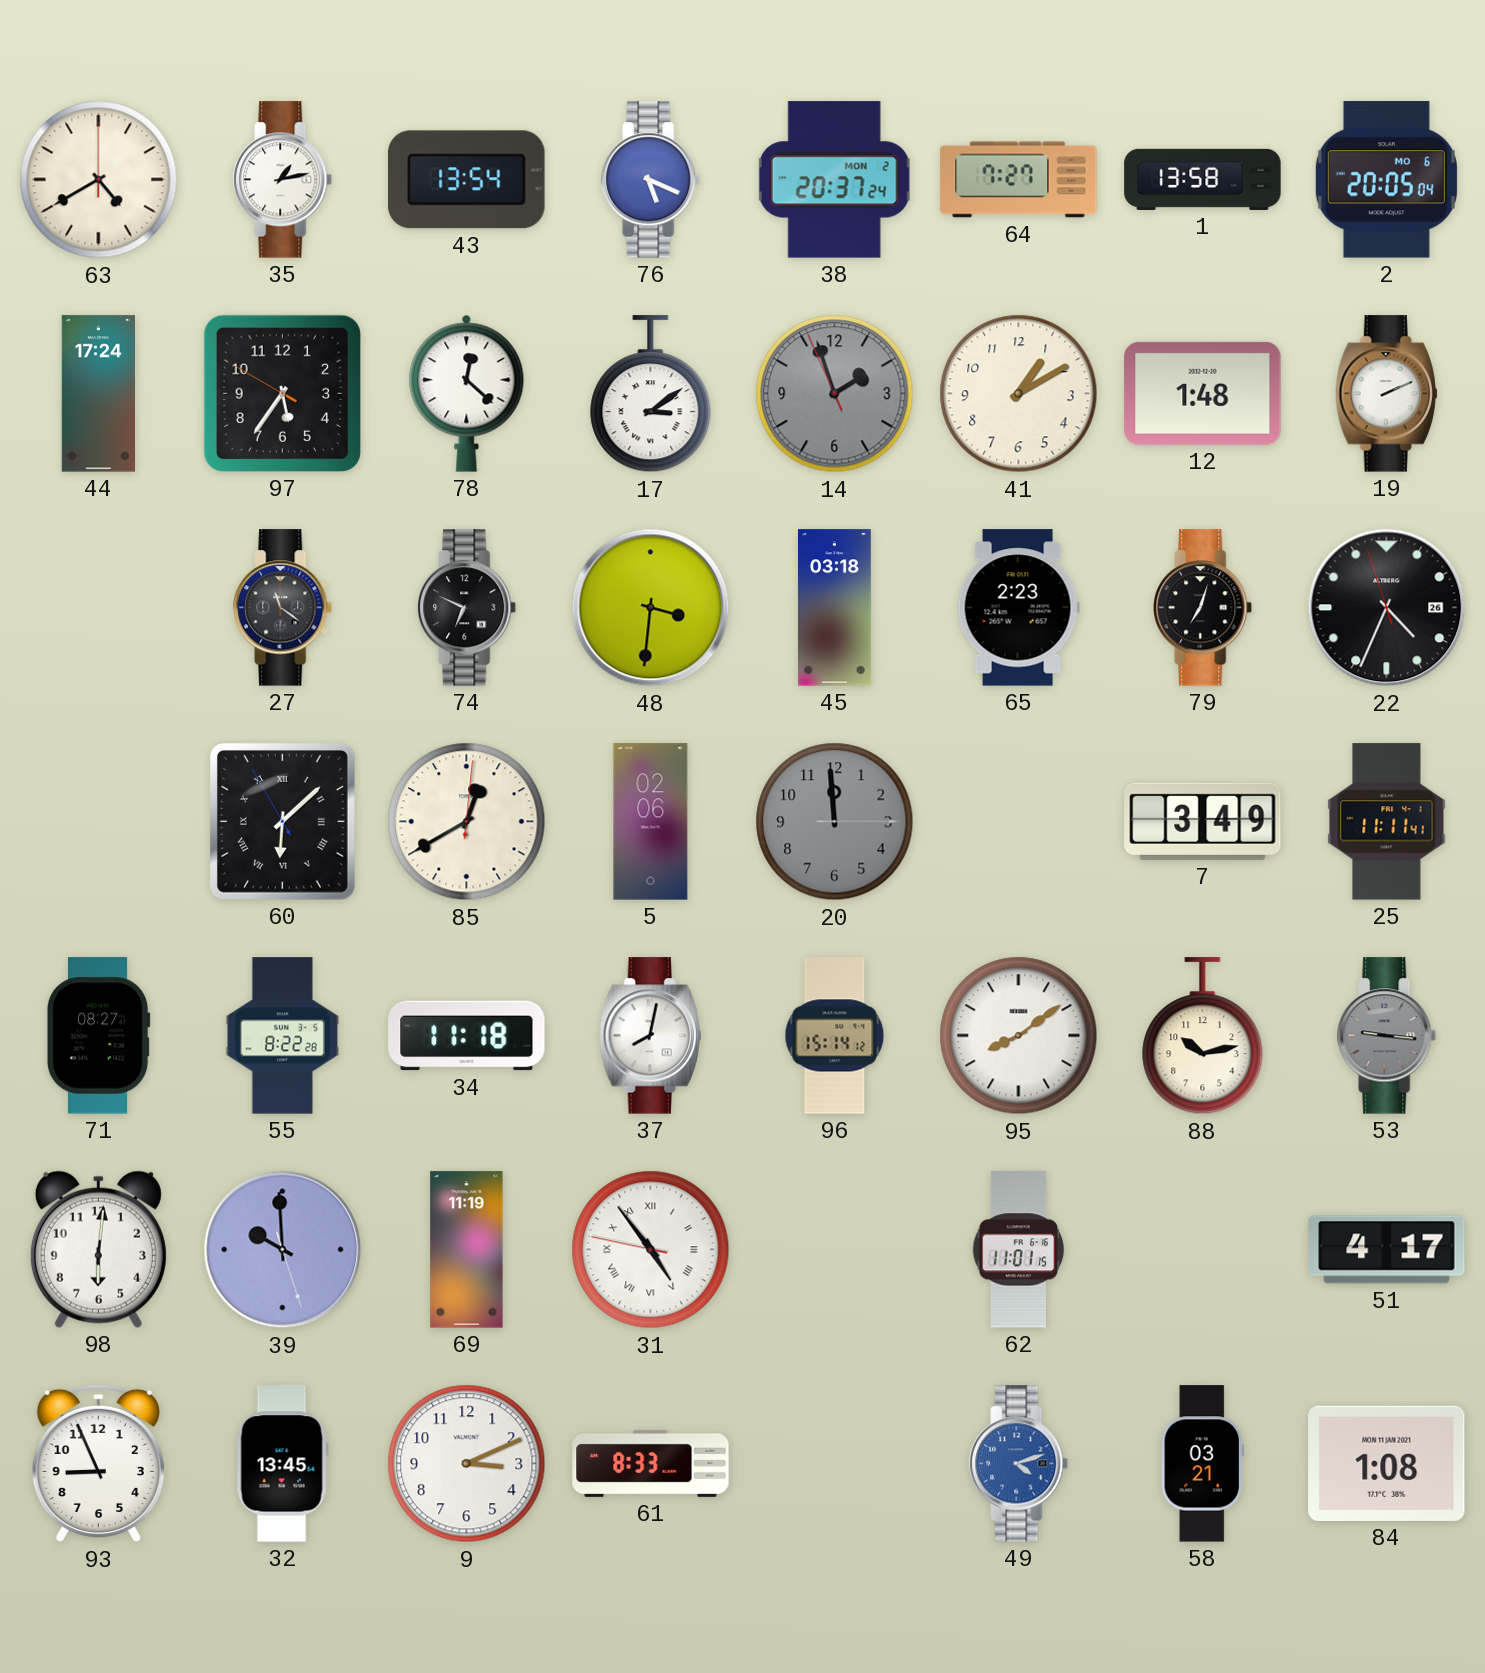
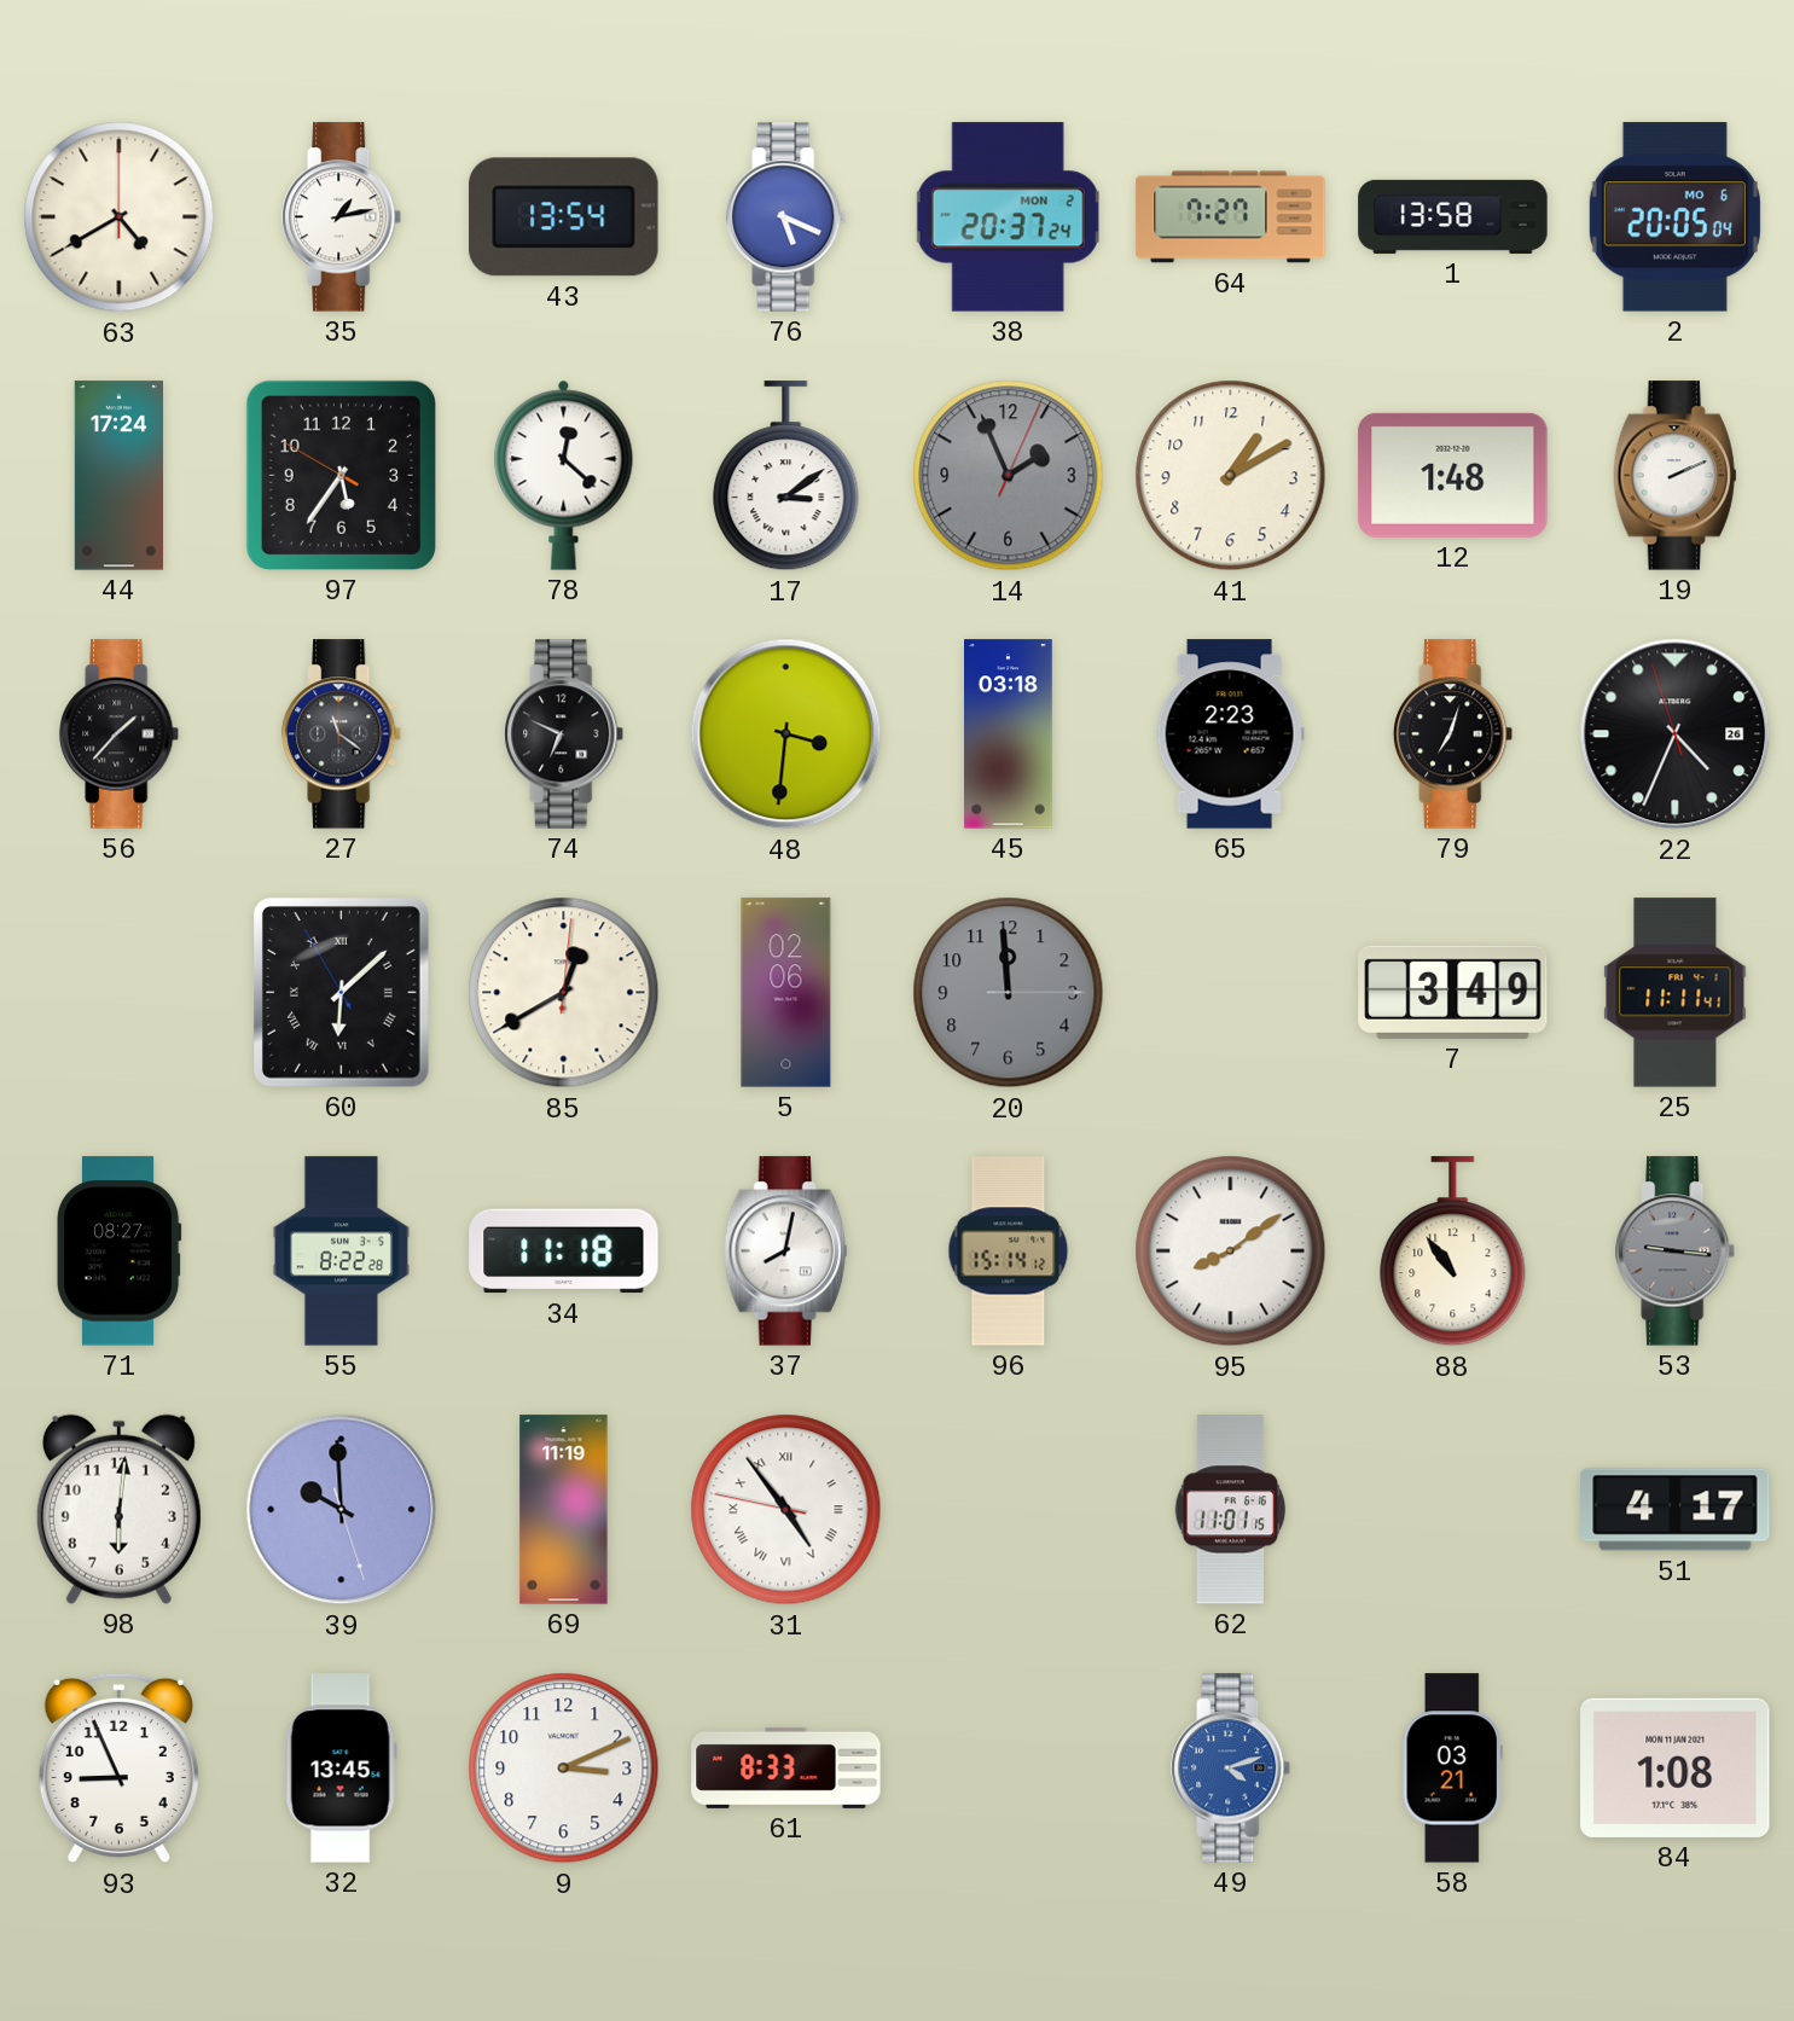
14: 1:56:56 -> 1:56:04
56: none -> 1:37
88: 10:13 -> 10:54
